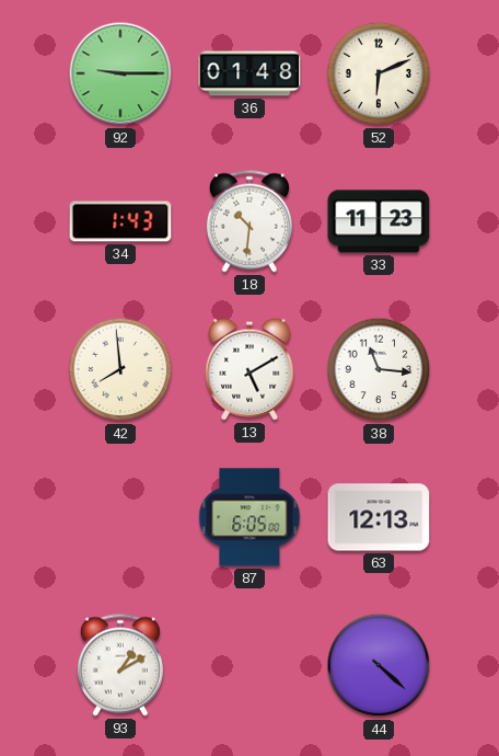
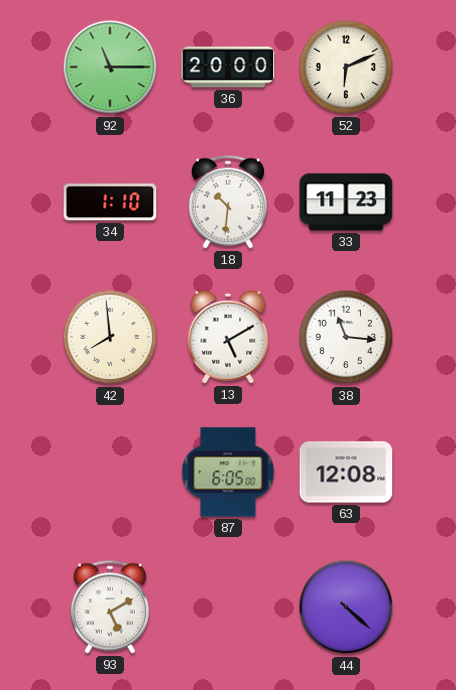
92: 9:15 -> 11:15
36: 01:48 -> 20:00
34: 1:43 -> 1:10
63: 12:13 -> 12:08
93: 1:10 -> 5:10
